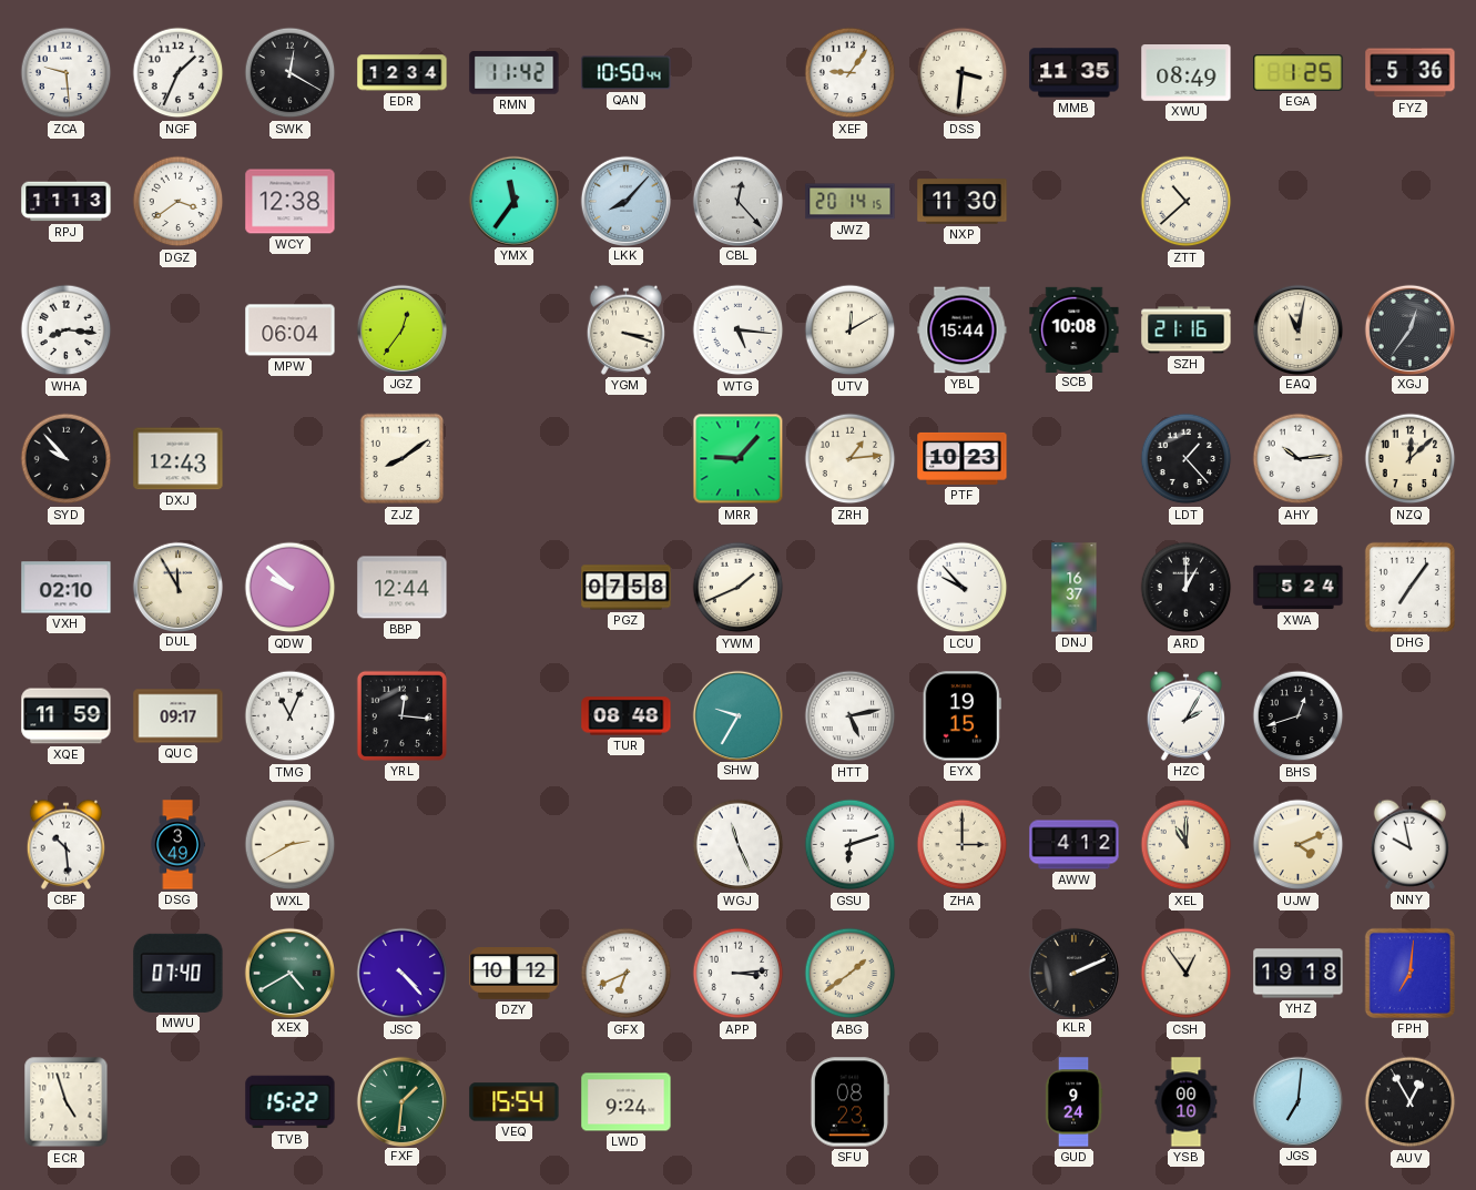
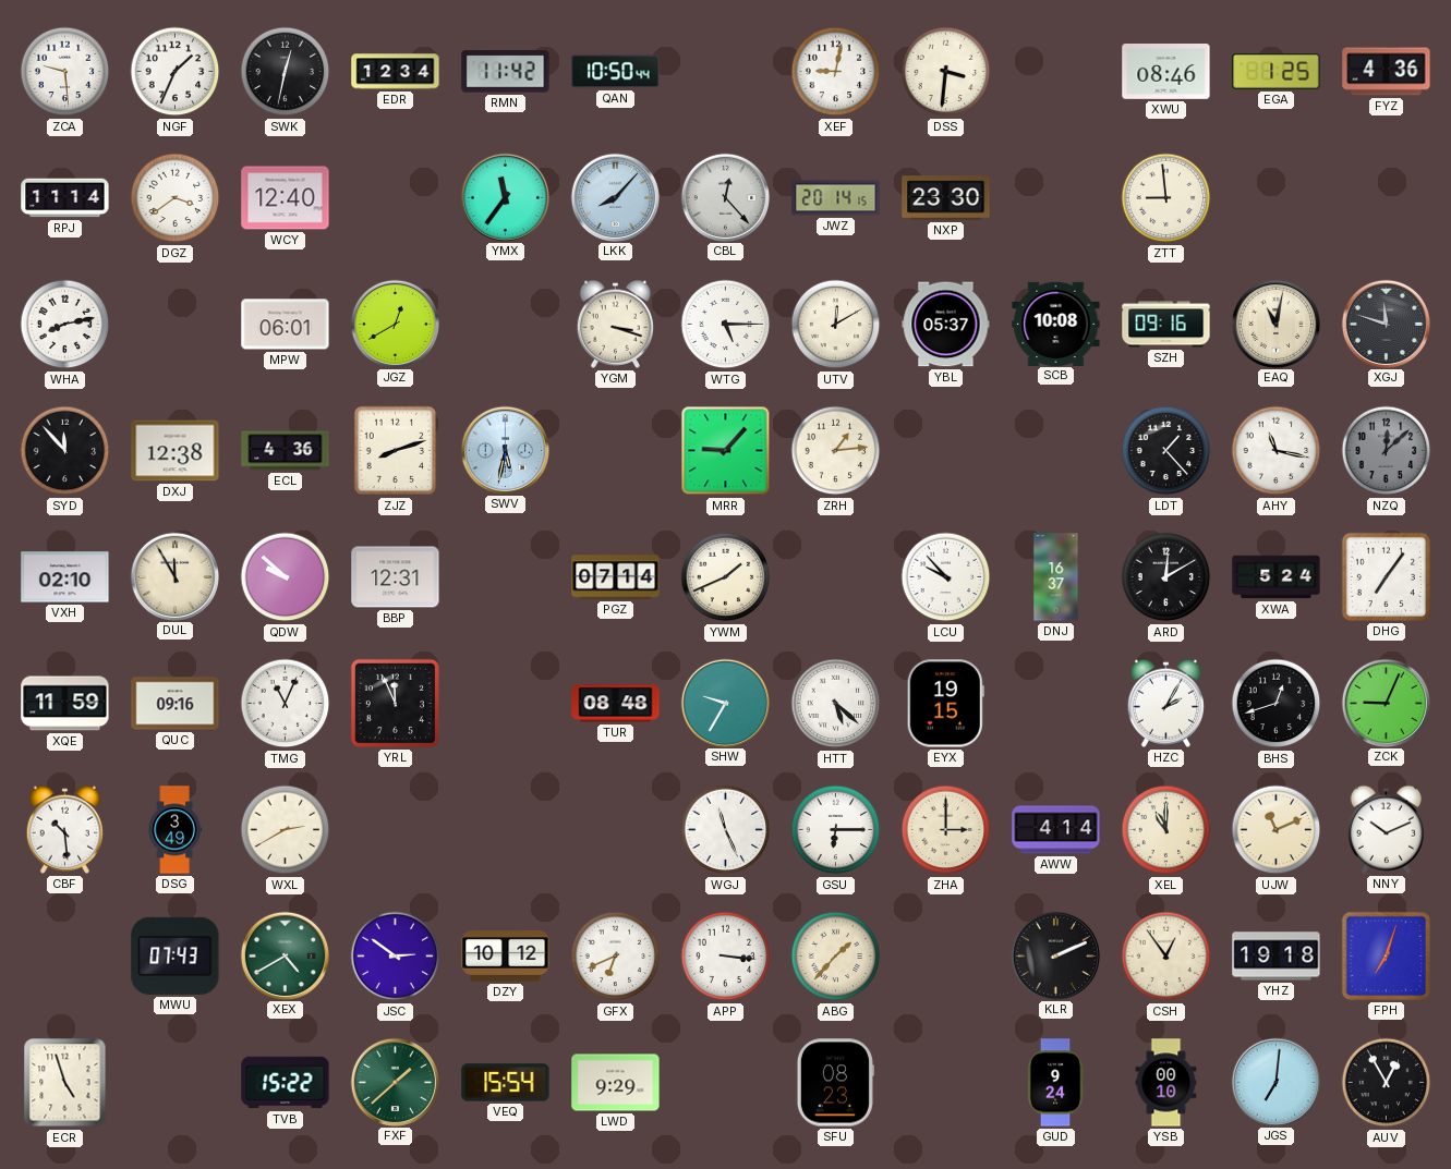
SWK: 12:20 -> 12:32
XEF: 9:06 -> 9:02
MMB: 11:35 -> none
XWU: 08:49 -> 08:46
FYZ: 5:36 -> 4:36
RPJ: 11:13 -> 11:14
WCY: 12:38 -> 12:40
NXP: 11:30 -> 23:30
ZTT: 10:38 -> 8:59
WHA: 8:16 -> 8:13
MPW: 06:04 -> 06:01
JGZ: 12:36 -> 12:40
WTG: 5:16 -> 5:15
YBL: 15:44 -> 05:37
SZH: 21:16 -> 09:16
XGJ: 12:36 -> 11:48
SYD: 9:53 -> 11:53
DXJ: 12:43 -> 12:38
ECL: none -> 4:36
ZJZ: 8:09 -> 8:12
SWV: none -> 5:32
PTF: 10:23 -> none
AHY: 10:14 -> 11:17
NZQ dial: cream -> grey
BBP: 12:44 -> 12:31
PGZ: 07:58 -> 07:14
ARD: 1:00 -> 12:10
QUC: 09:17 -> 09:16
YRL: 12:16 -> 11:56
HTT: 5:13 -> 5:22
ZCK: none -> 9:04
GSU: 6:12 -> 6:15
AWW: 4:12 -> 4:14
UJW: 4:11 -> 11:11
NNY: 9:58 -> 10:11
MWU: 07:40 -> 07:43
JSC: 4:23 -> 2:51
APP: 3:14 -> 3:16
ABG: 1:39 -> 1:37
FPH: 7:01 -> 7:03
FXF: 1:31 -> 1:38
LWD: 9:24 -> 9:29
